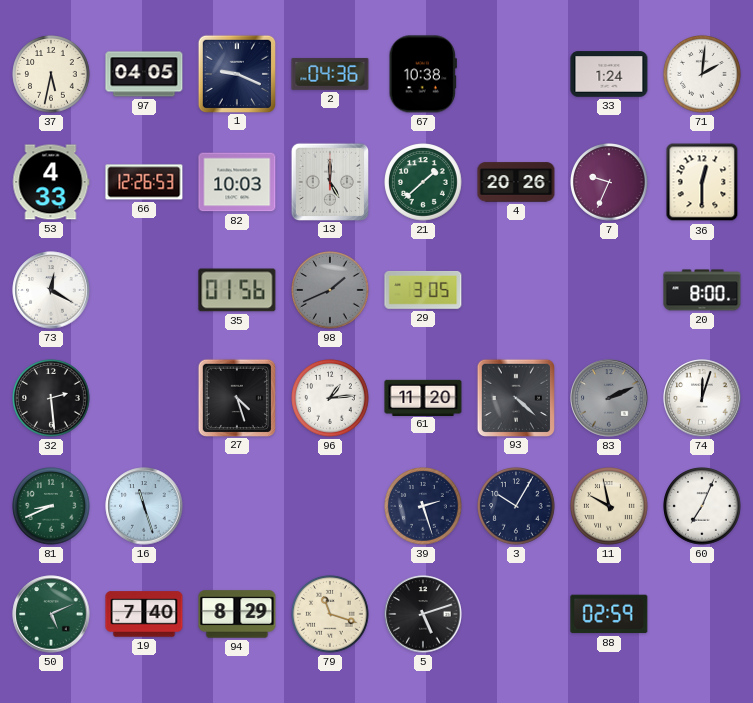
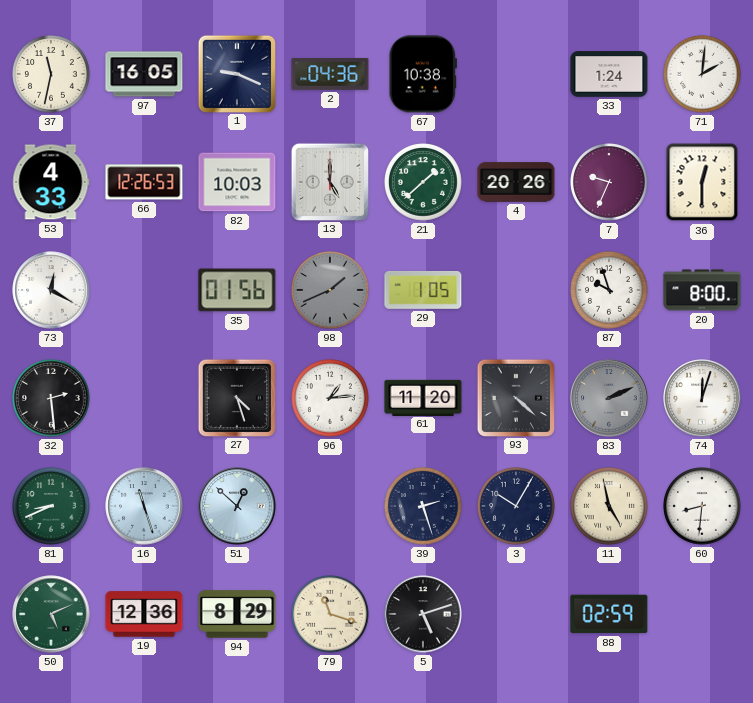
37: 5:32 -> 11:32
97: 04:05 -> 16:05
29: 3:05 -> 1:05
87: none -> 9:57
51: none -> 12:52
11: 9:58 -> 4:58
60: 7:04 -> 8:31
19: 7:40 -> 12:36
